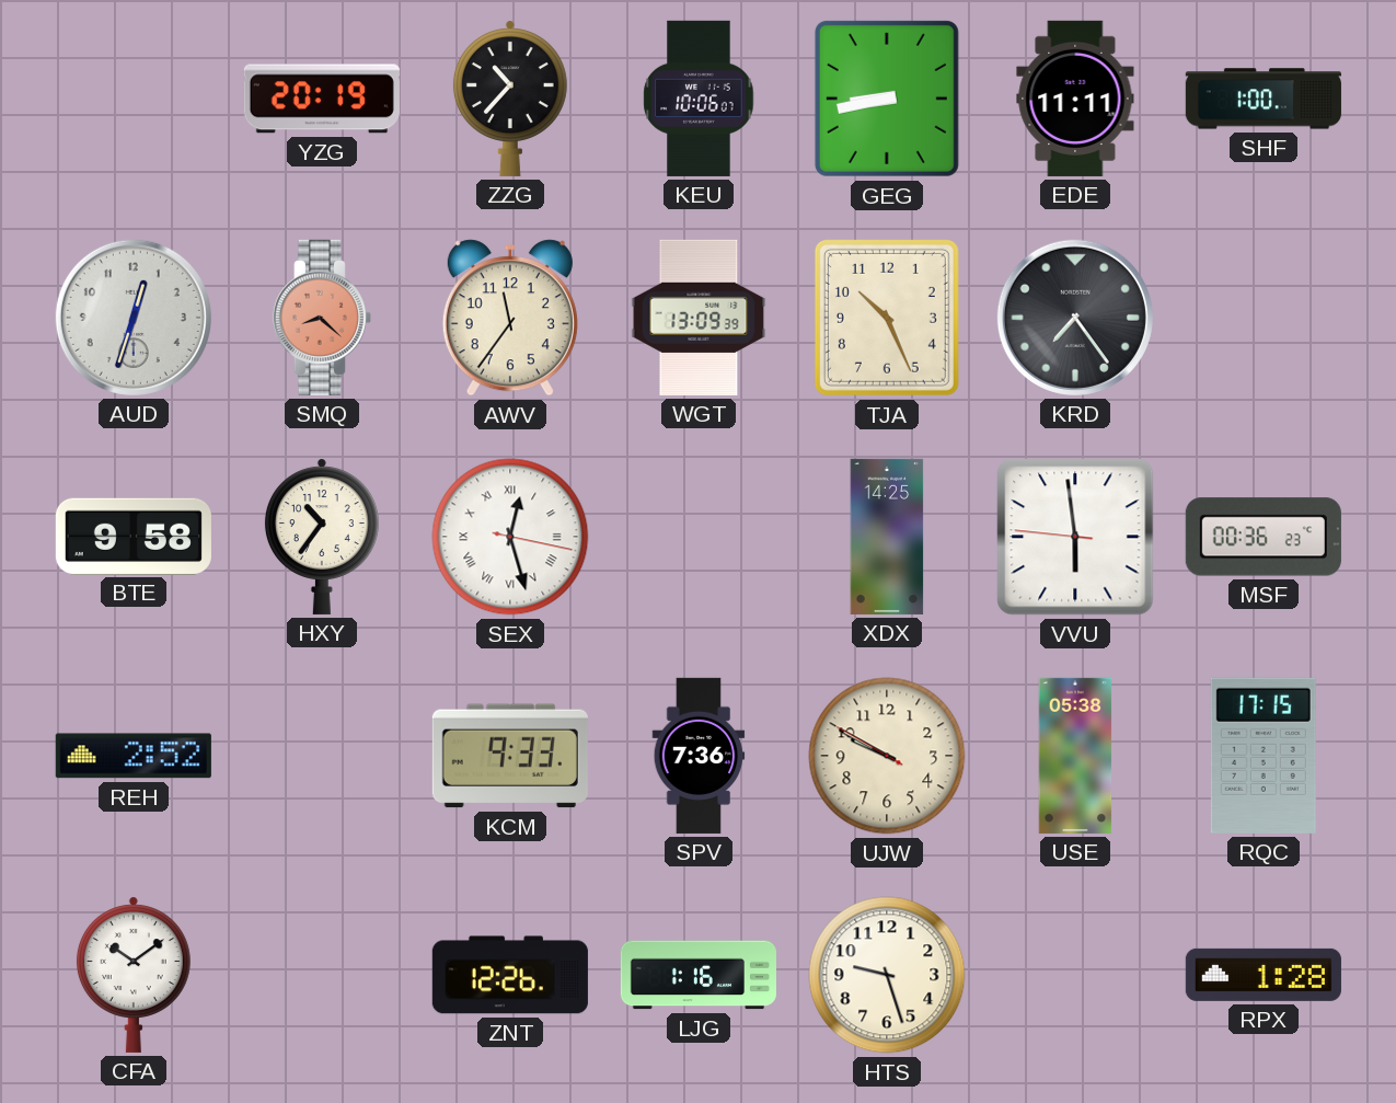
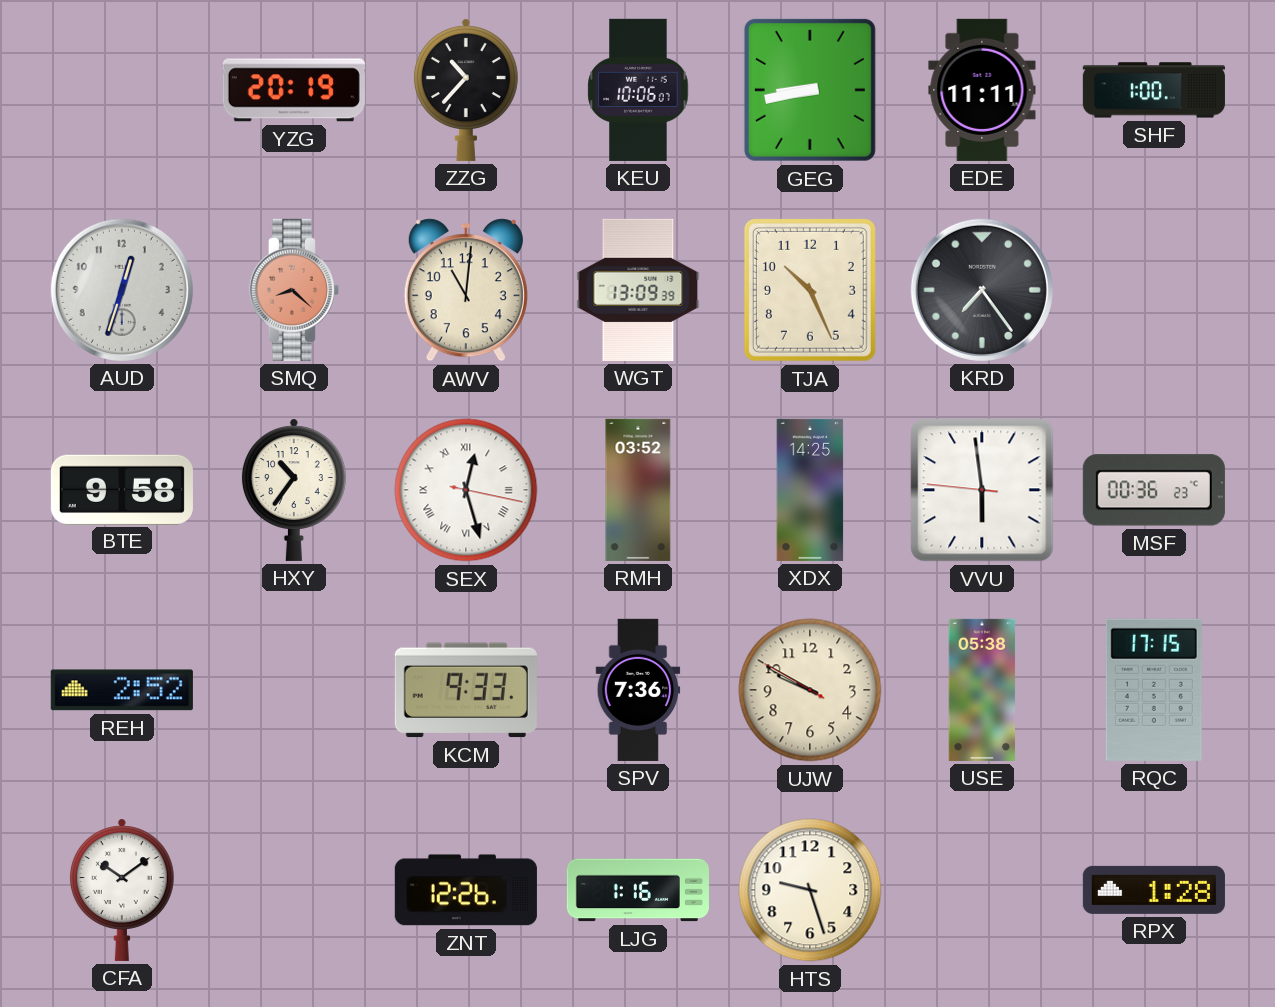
AWV: 11:36 -> 11:01
RMH: none -> 03:52
